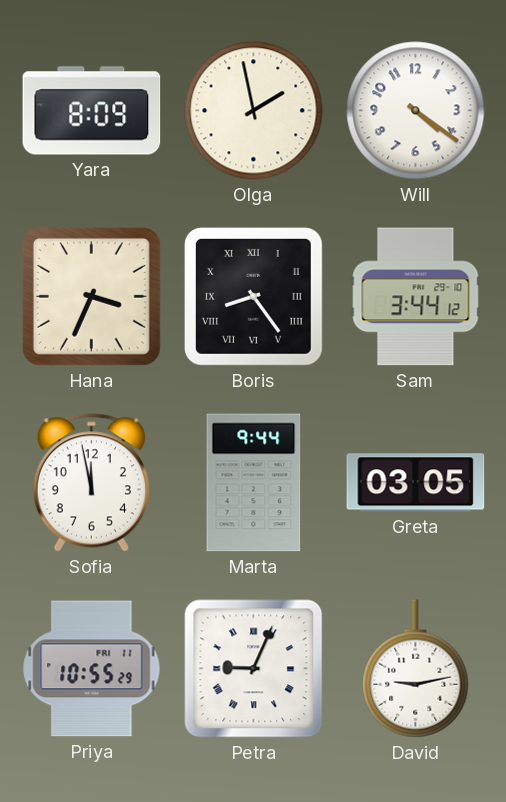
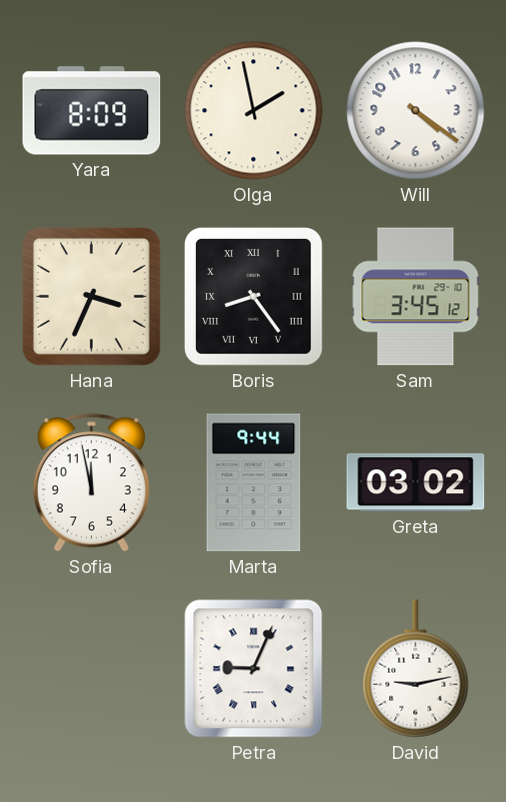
Sam: 3:44 -> 3:45
Greta: 03:05 -> 03:02
Priya: 10:55 -> none
